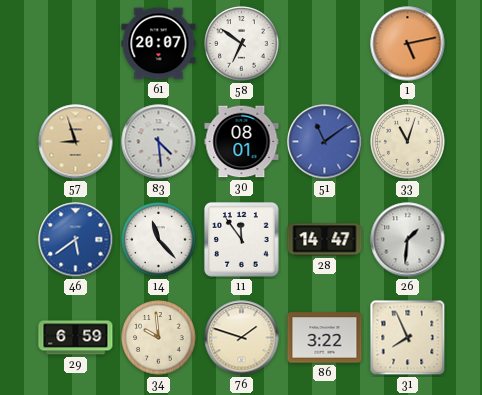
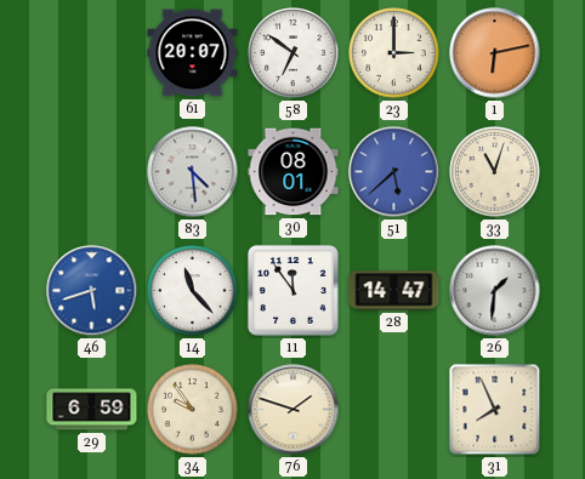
23: none -> 3:00
1: 5:13 -> 6:13
57: 8:57 -> none
51: 11:09 -> 5:38
46: 5:39 -> 5:42
34: 9:59 -> 9:54
86: 3:22 -> none
